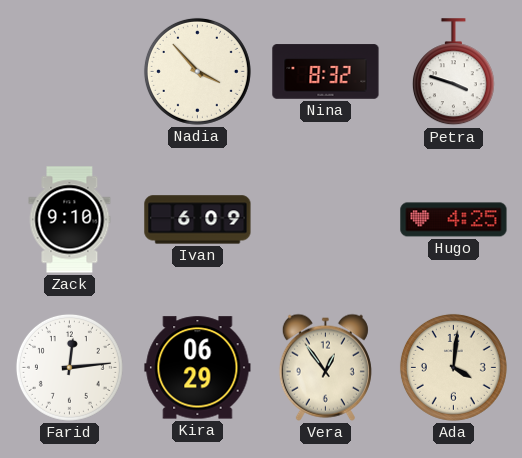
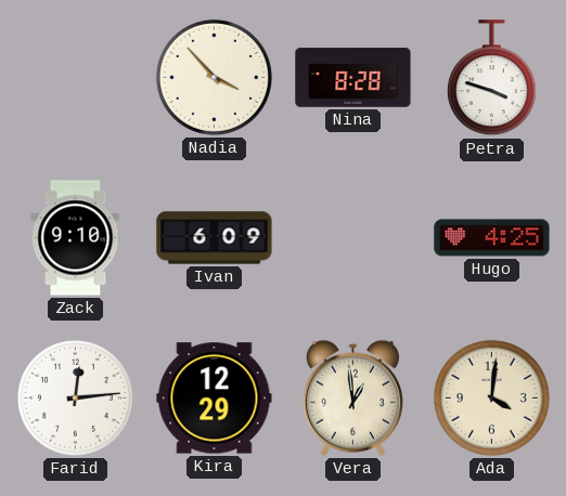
Nina: 8:32 -> 8:28
Kira: 06:29 -> 12:29
Vera: 12:54 -> 12:59
